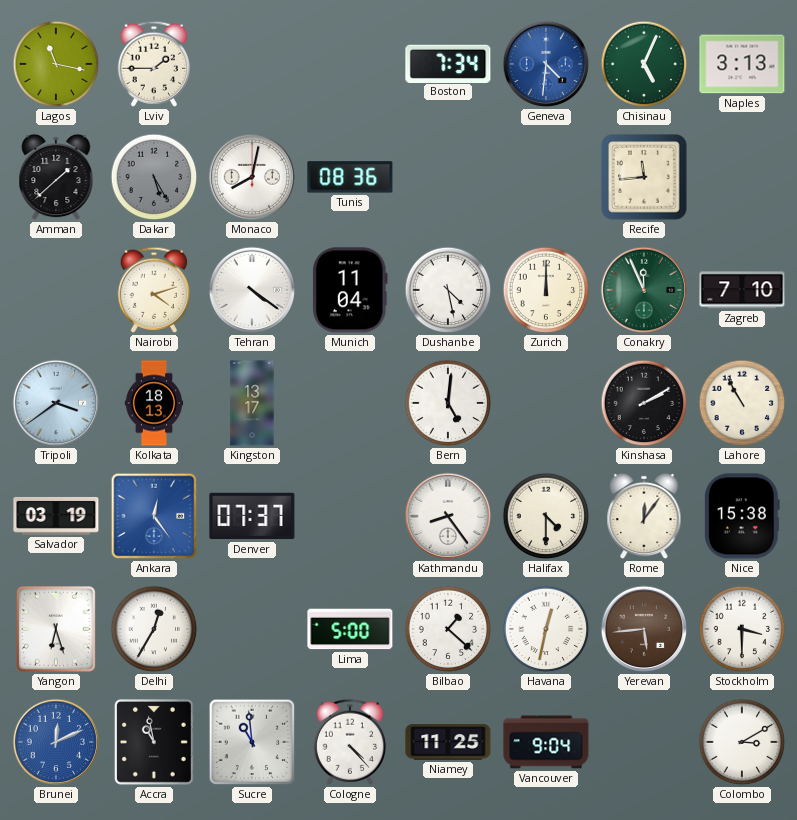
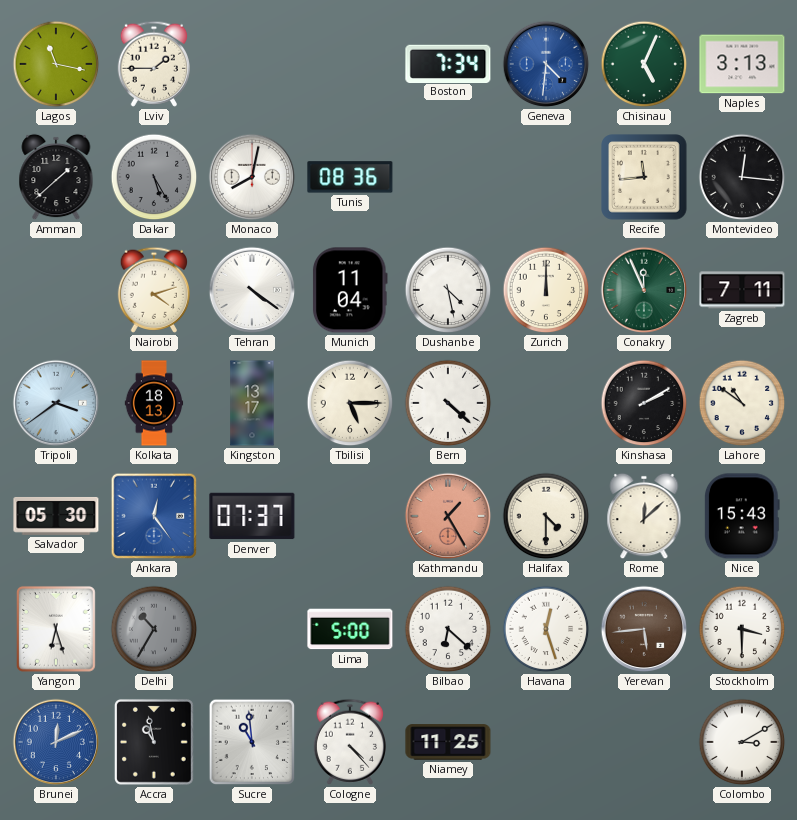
Montevideo: none -> 12:16
Zagreb: 7:10 -> 7:11
Tbilisi: none -> 5:15
Bern: 5:01 -> 4:22
Lahore: 10:55 -> 10:51
Salvador: 03:19 -> 05:30
Kathmandu: 8:24 -> 1:25
Kathmandu dial: white -> salmon
Rome: 12:06 -> 12:08
Nice: 15:38 -> 15:43
Delhi: 12:35 -> 10:35
Delhi dial: white -> grey
Bilbao: 1:22 -> 6:22
Havana: 12:32 -> 12:27
Vancouver: 9:04 -> none
